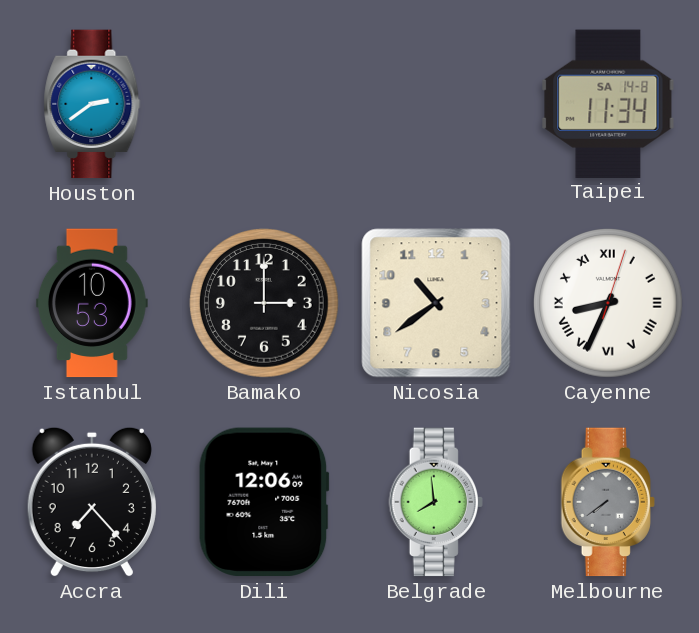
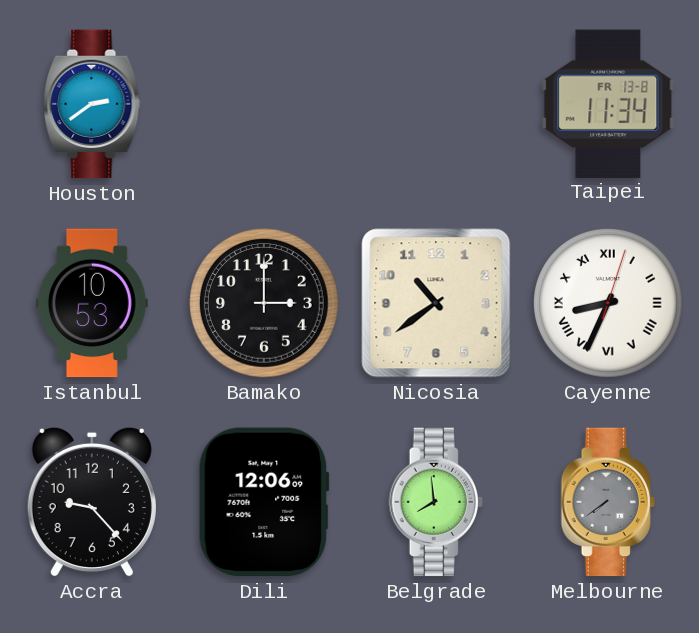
Taipei date: SA 14-8 -> FR 13-8
Accra: 7:23 -> 9:23
